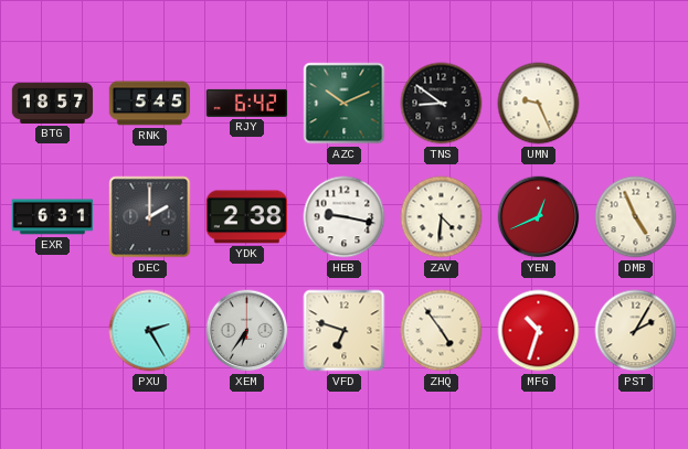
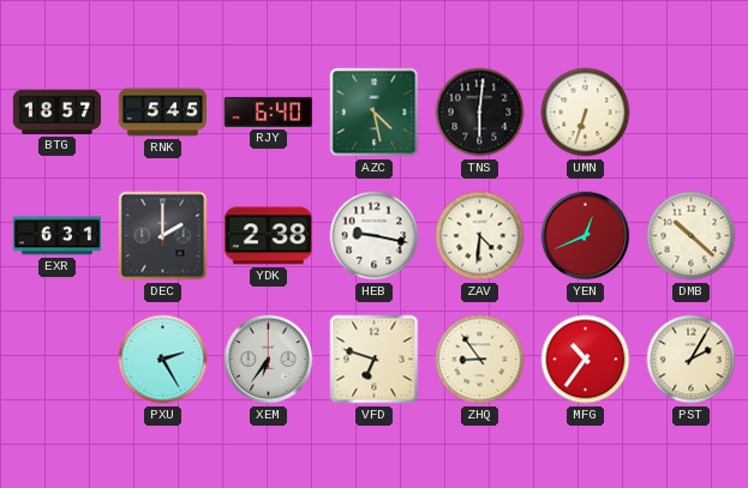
RJY: 6:42 -> 6:40
AZC: 10:11 -> 4:28
TNS: 8:51 -> 6:01
UMN: 9:26 -> 6:33
DMB: 4:56 -> 10:22
ZHQ: 4:54 -> 8:54
MFG: 10:33 -> 10:36
